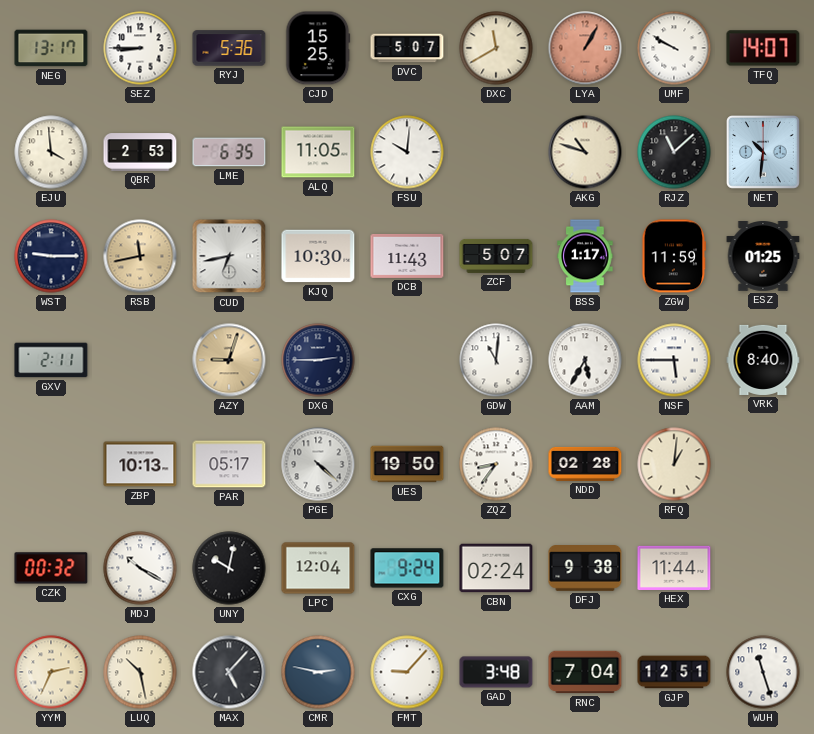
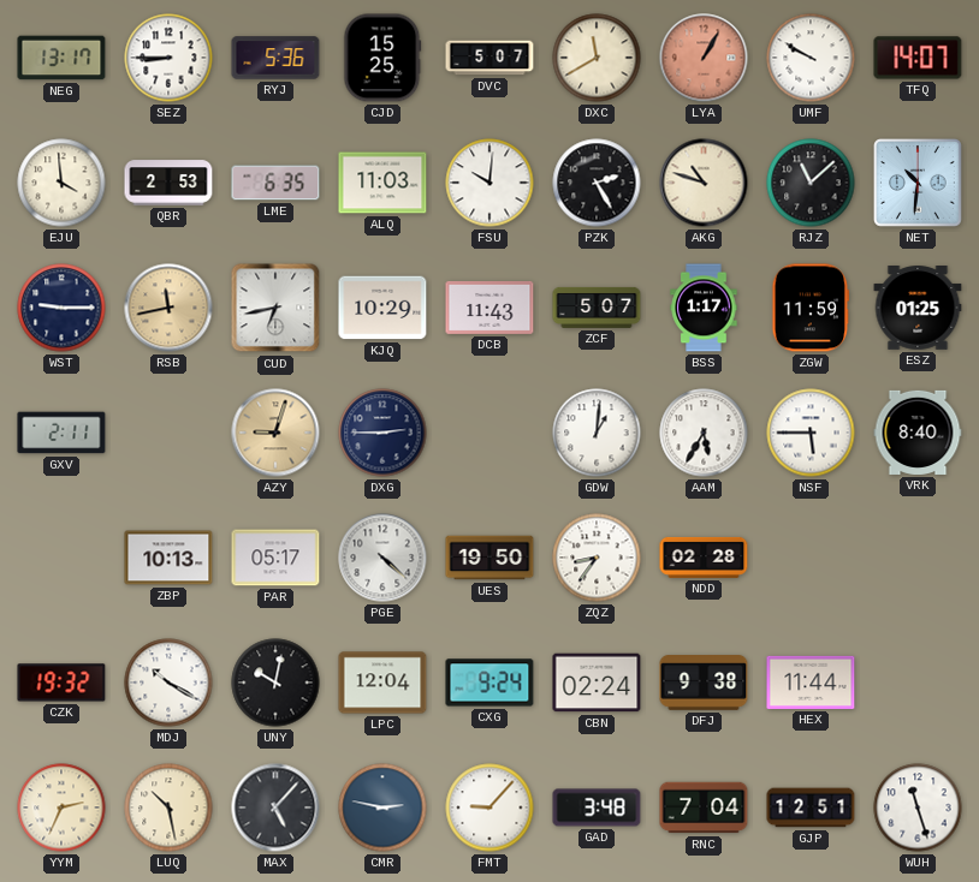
ALQ: 11:05 -> 11:03
PZK: none -> 2:25
KJQ: 10:30 -> 10:29
GDW: 11:01 -> 1:01
RFQ: 1:01 -> none
CZK: 00:32 -> 19:32
